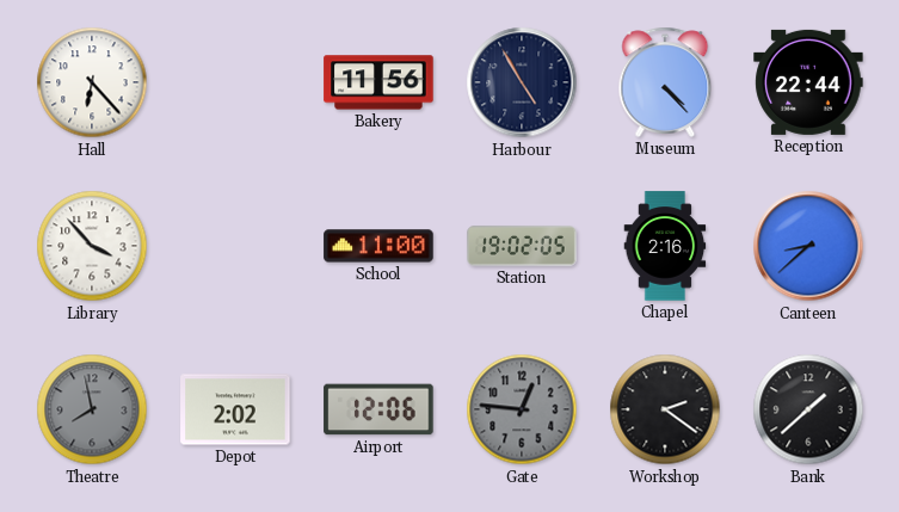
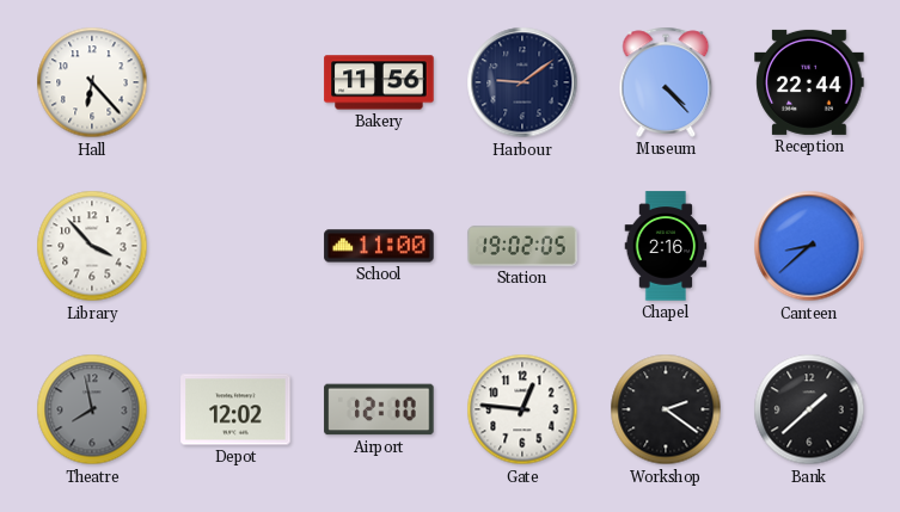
Harbour: 4:55 -> 9:09
Depot: 2:02 -> 12:02
Airport: 12:06 -> 12:10
Gate dial: grey -> white
